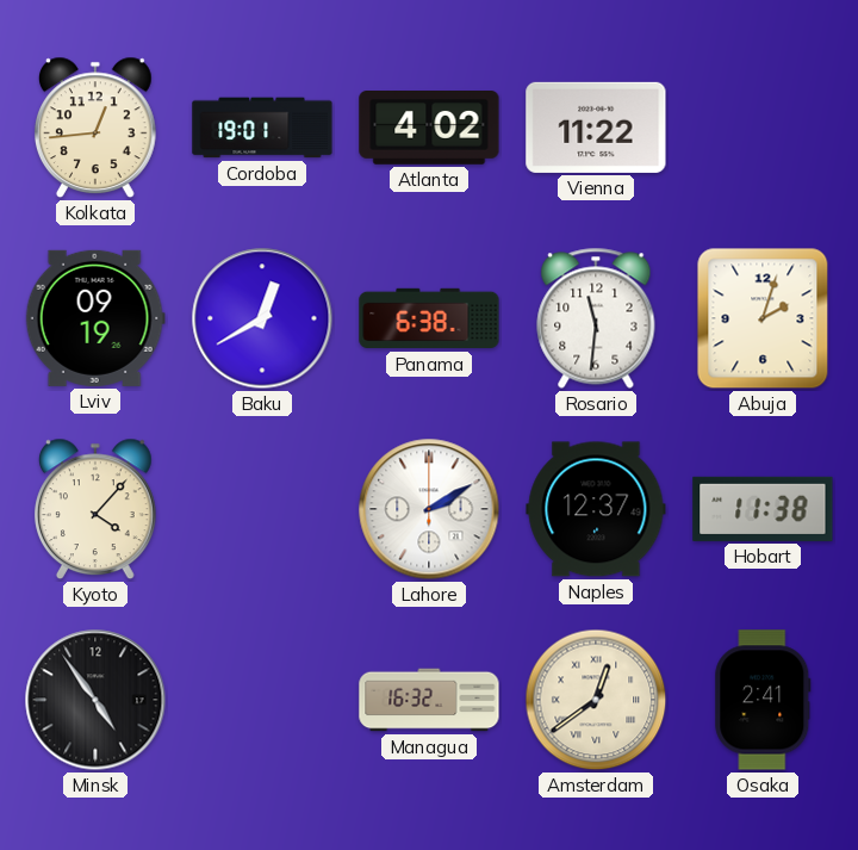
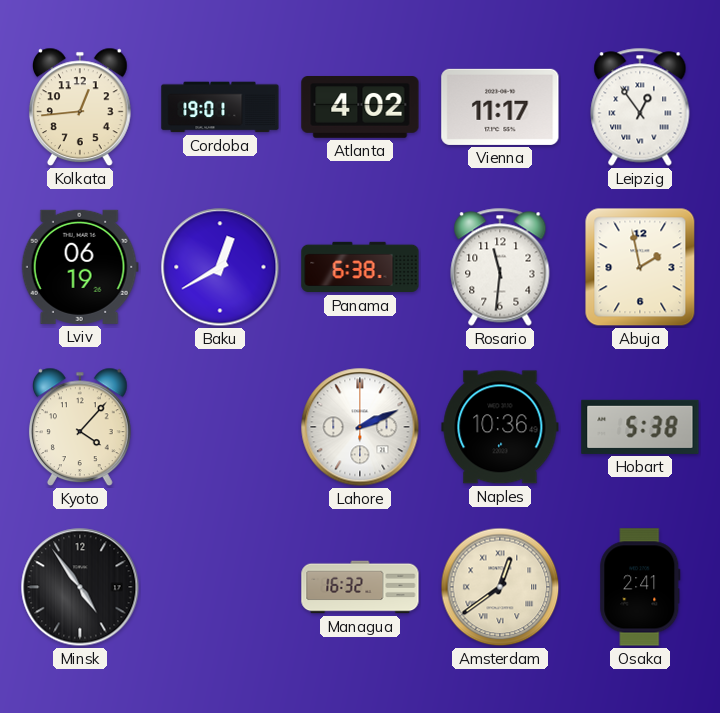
Vienna: 11:22 -> 11:17
Leipzig: none -> 12:54
Lviv: 09:19 -> 06:19
Abuja: 2:03 -> 1:58
Lahore: 2:10 -> 2:11
Naples: 12:37 -> 10:36
Hobart: 11:38 -> 5:38
